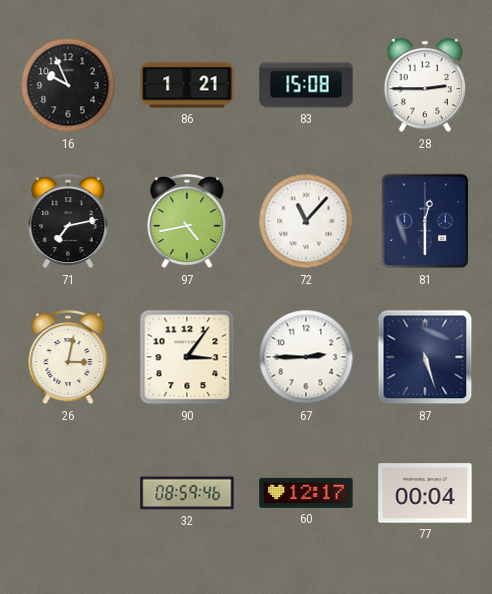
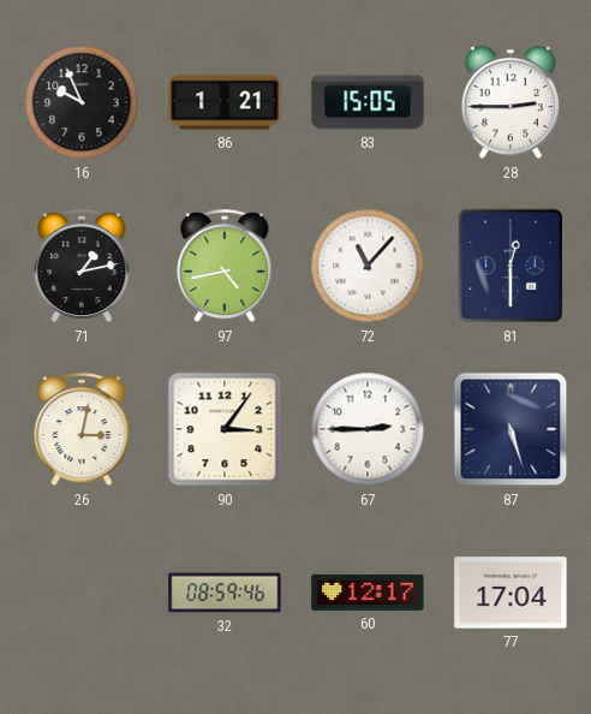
83: 15:08 -> 15:05
71: 7:13 -> 1:13
77: 00:04 -> 17:04
